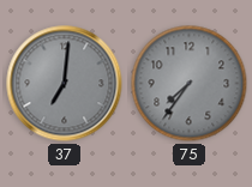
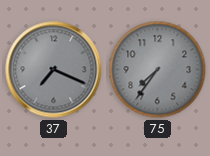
37: 7:01 -> 7:19
